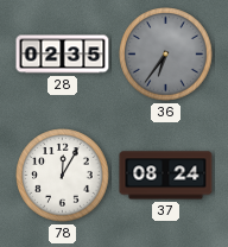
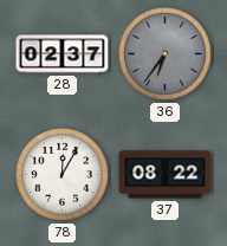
28: 02:35 -> 02:37
37: 08:24 -> 08:22
